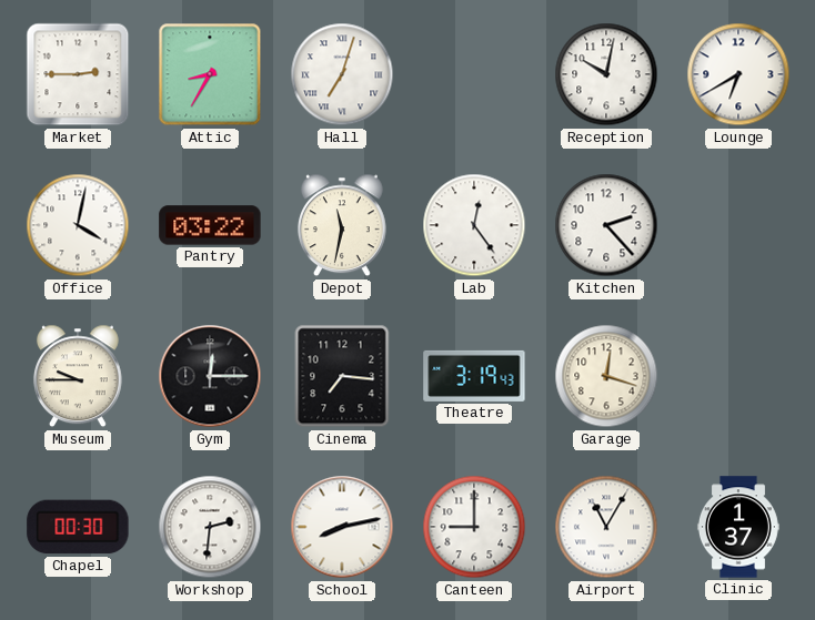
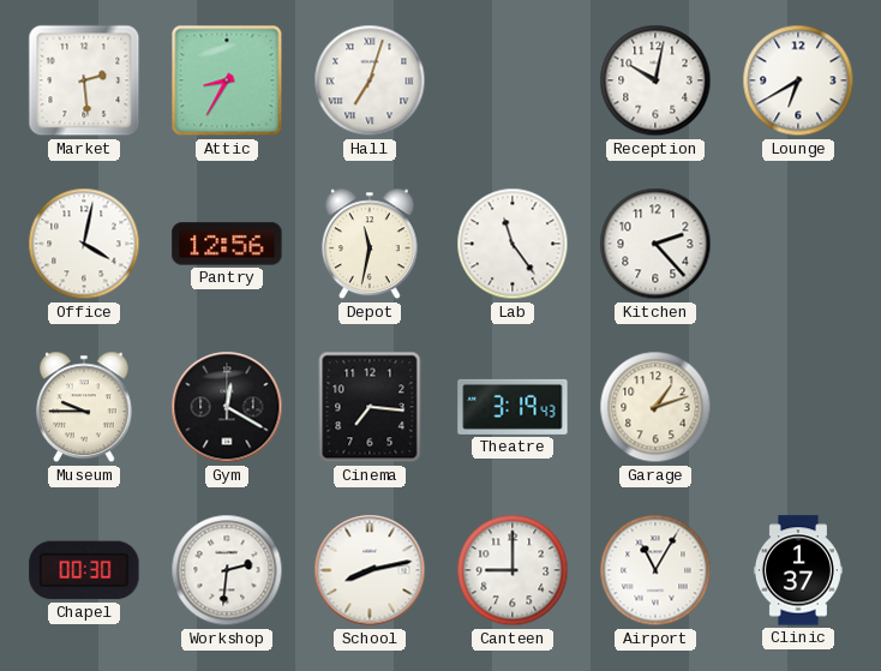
Market: 2:45 -> 2:29
Pantry: 03:22 -> 12:56
Lab: 12:24 -> 11:24
Gym: 12:15 -> 12:20
Garage: 12:18 -> 1:12
